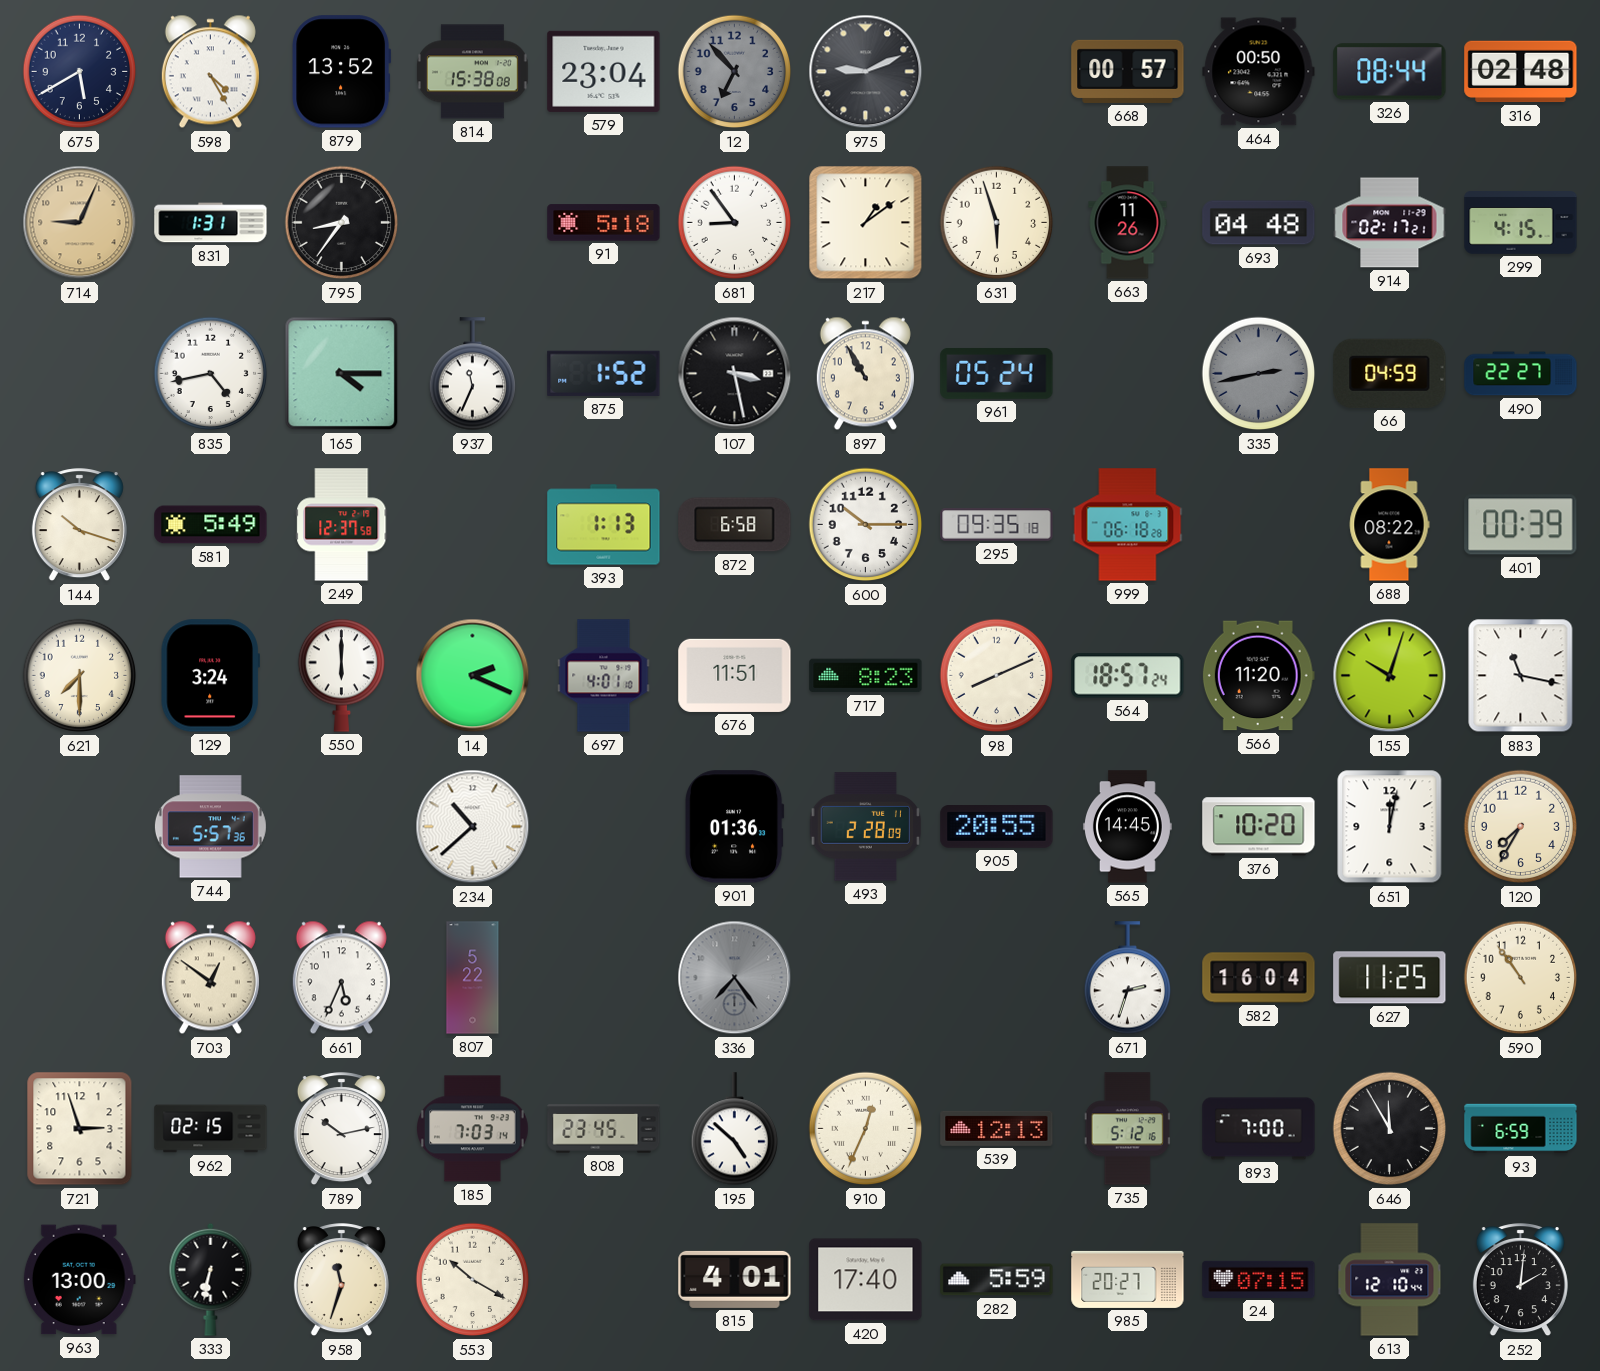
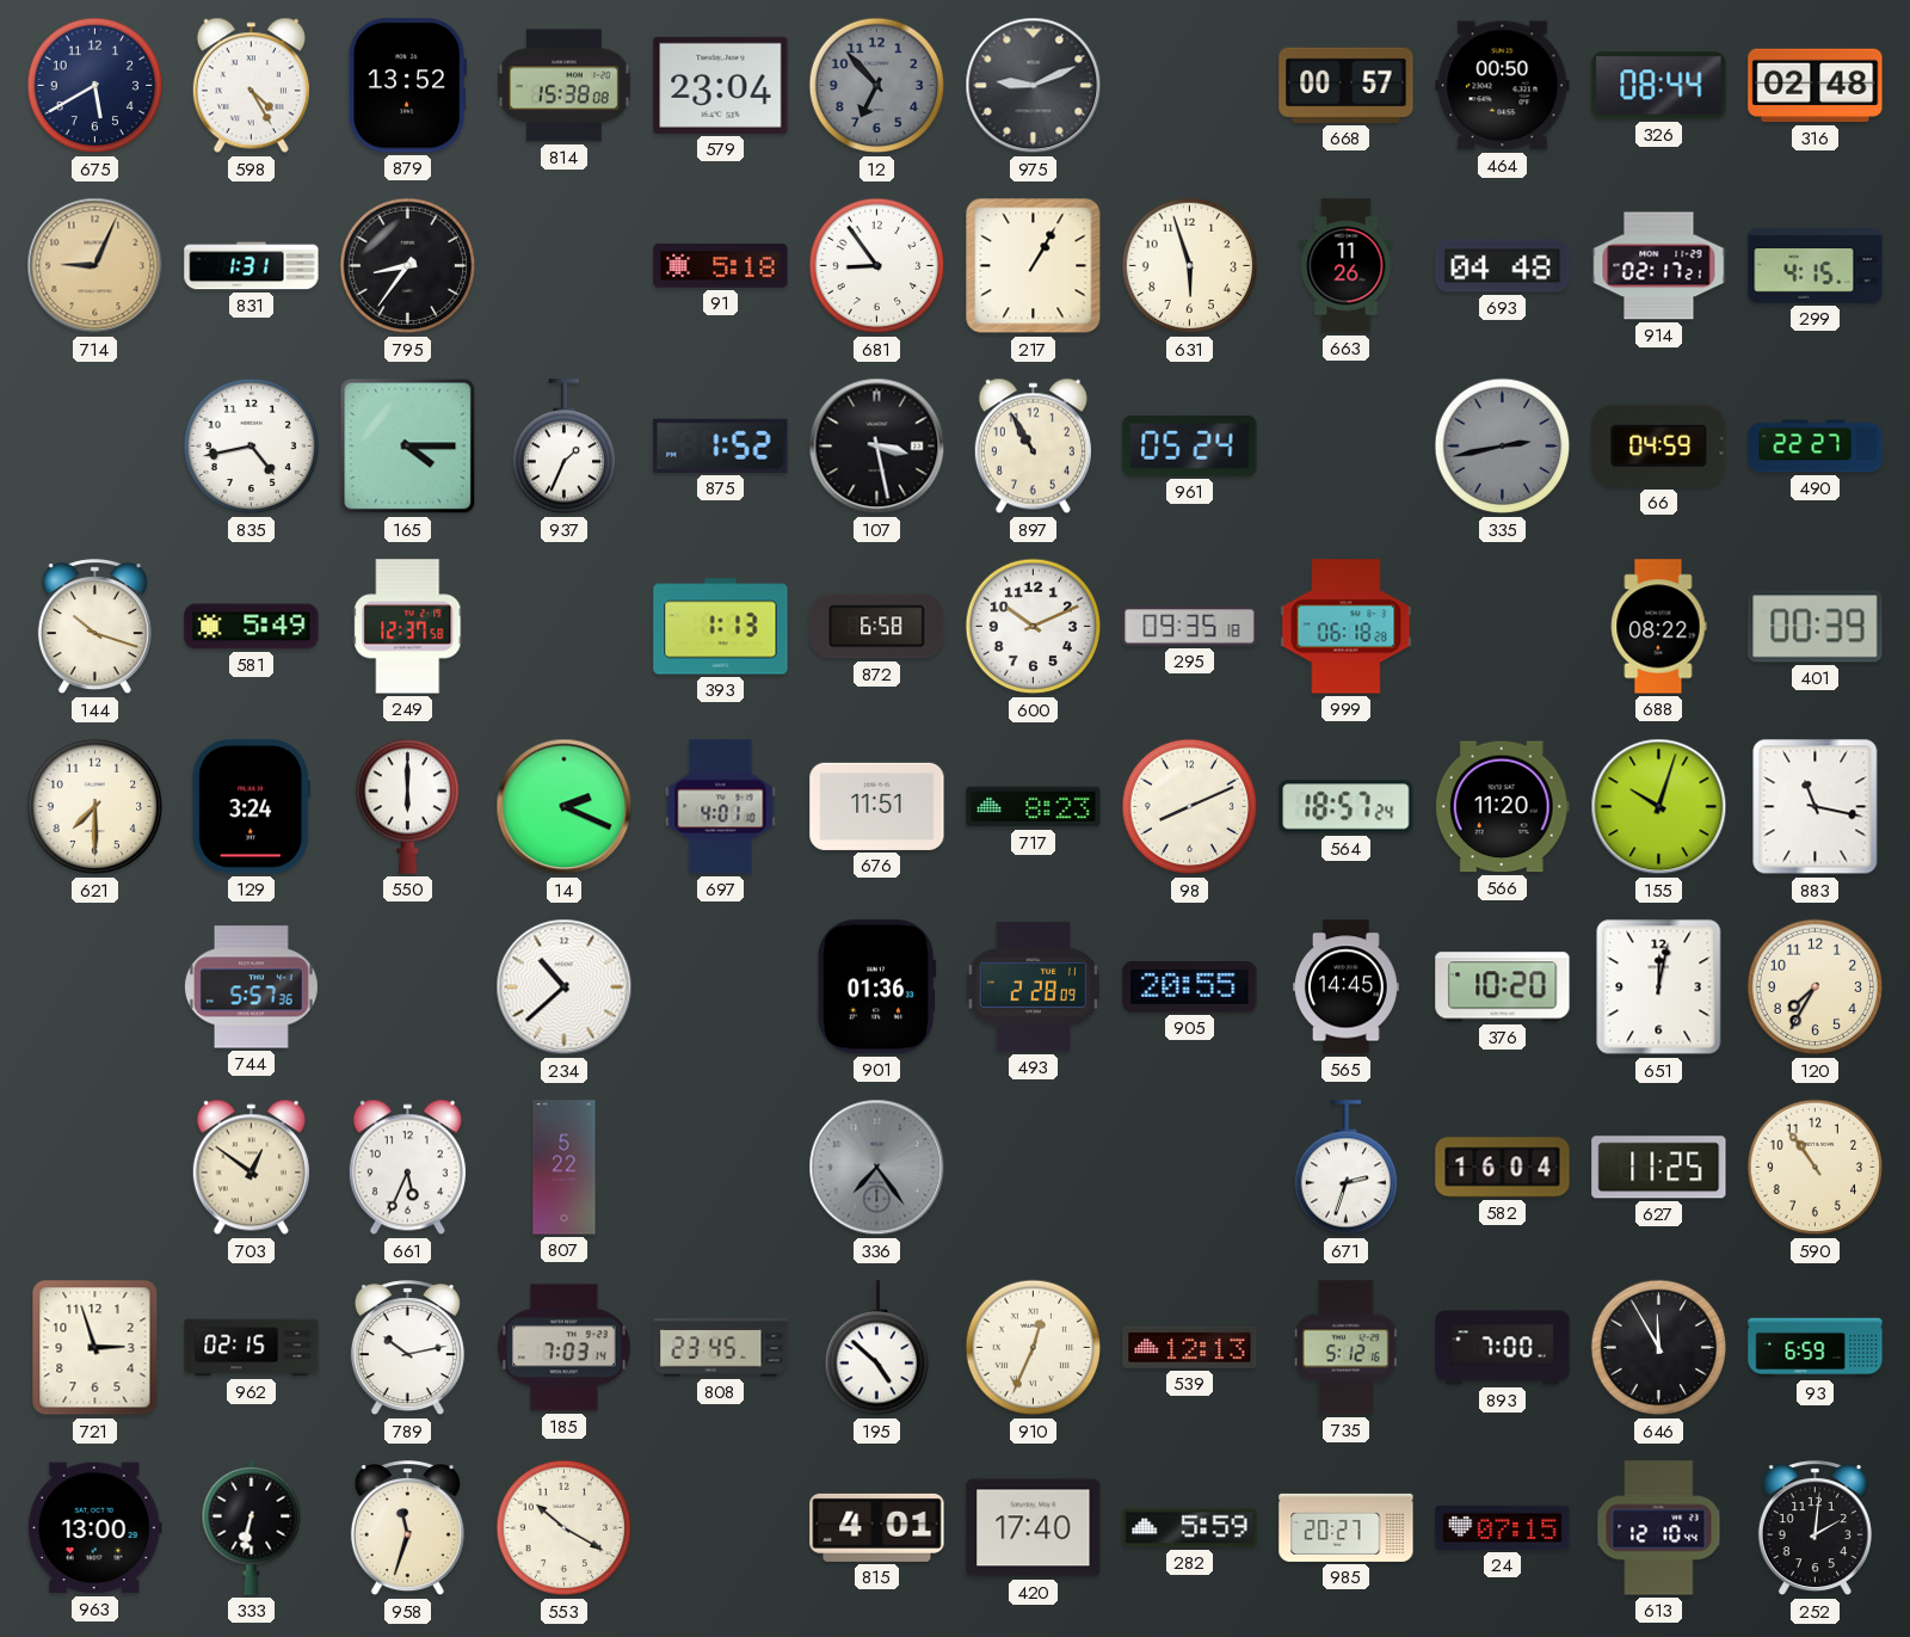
217: 1:09 -> 1:05
937: 11:34 -> 1:34
600: 10:15 -> 10:11
